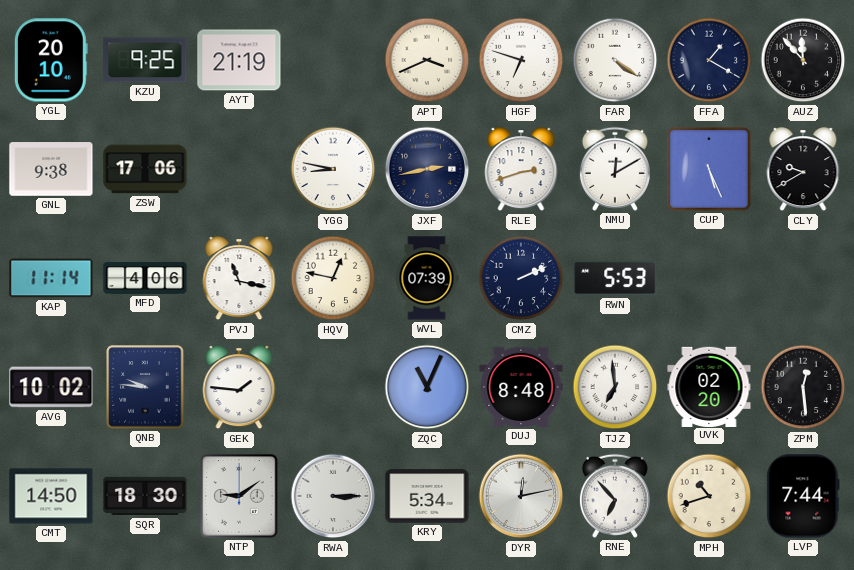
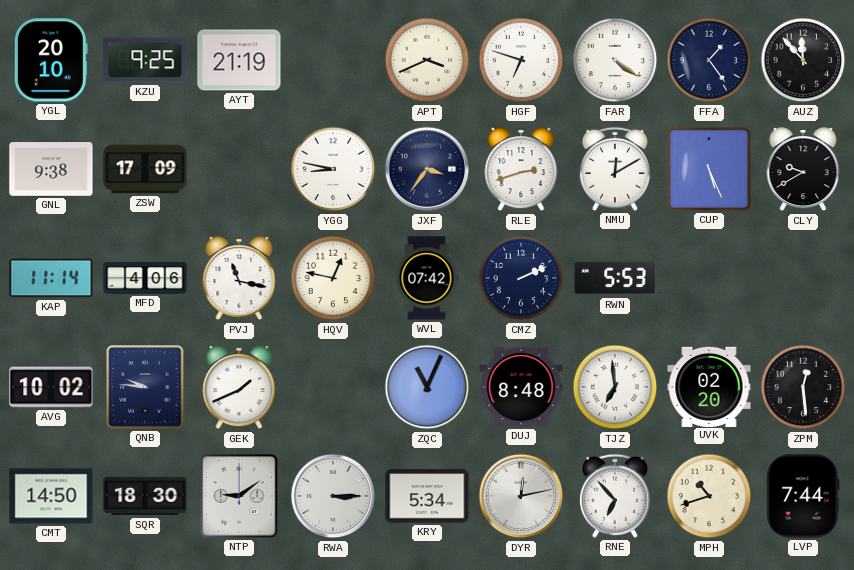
FFA: 1:20 -> 1:24
ZSW: 17:06 -> 17:09
JXF: 2:43 -> 3:36
WVL: 07:39 -> 07:42
GEK: 1:46 -> 1:41
